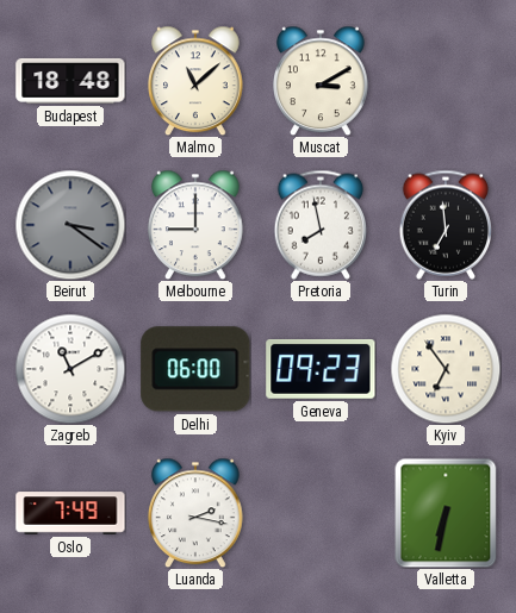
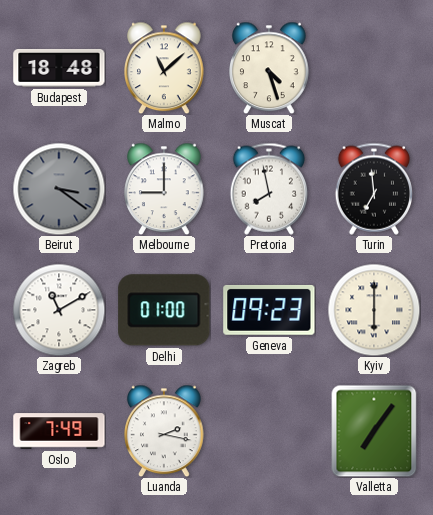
Muscat: 3:10 -> 4:27
Delhi: 06:00 -> 01:00
Kyiv: 6:54 -> 6:00
Valletta: 6:32 -> 7:06
